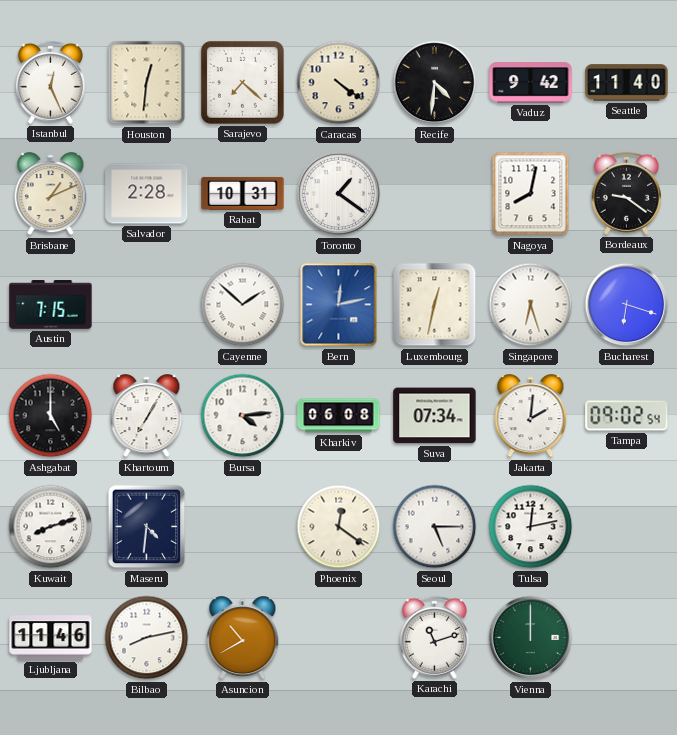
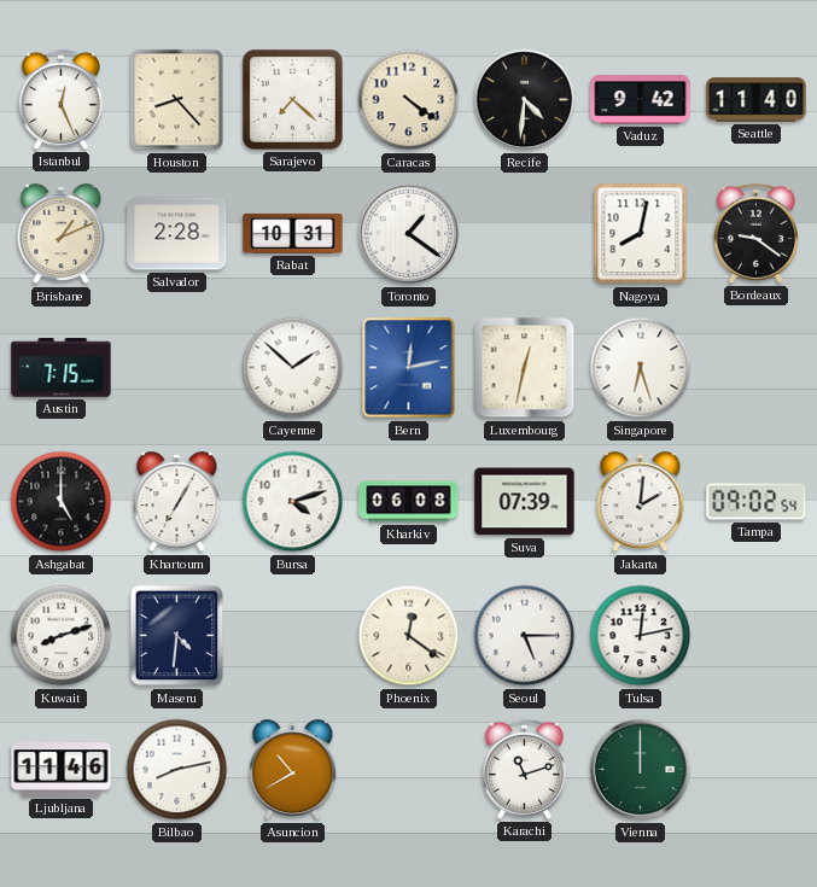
Houston: 12:31 -> 8:23
Bucharest: 6:18 -> none
Bursa: 4:14 -> 4:12
Suva: 07:34 -> 07:39
